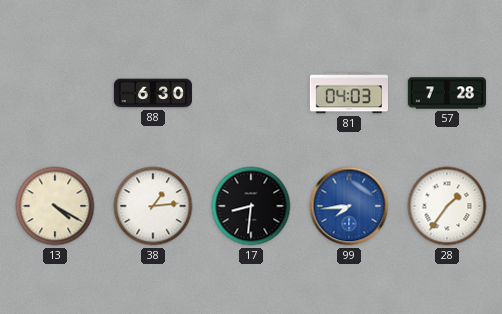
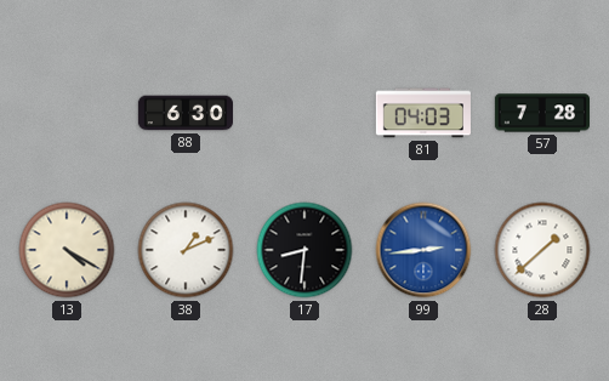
38: 1:14 -> 1:11
99: 7:44 -> 2:44
28: 1:36 -> 1:38
